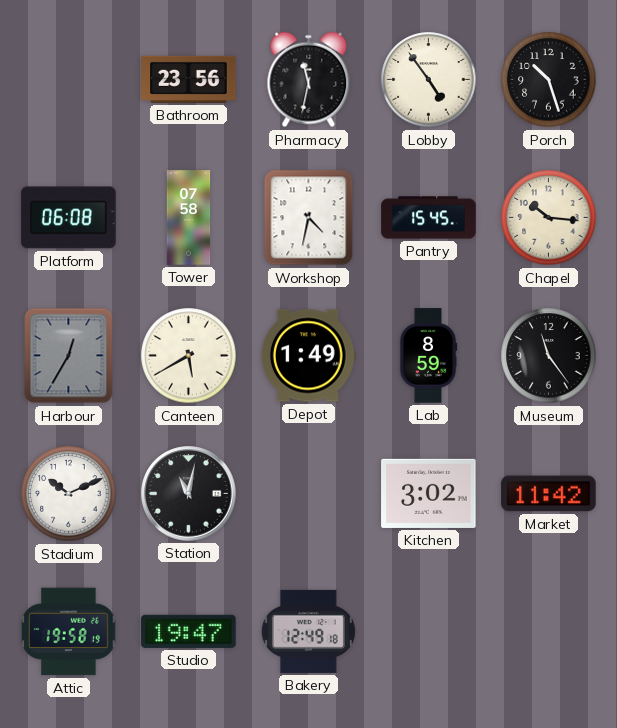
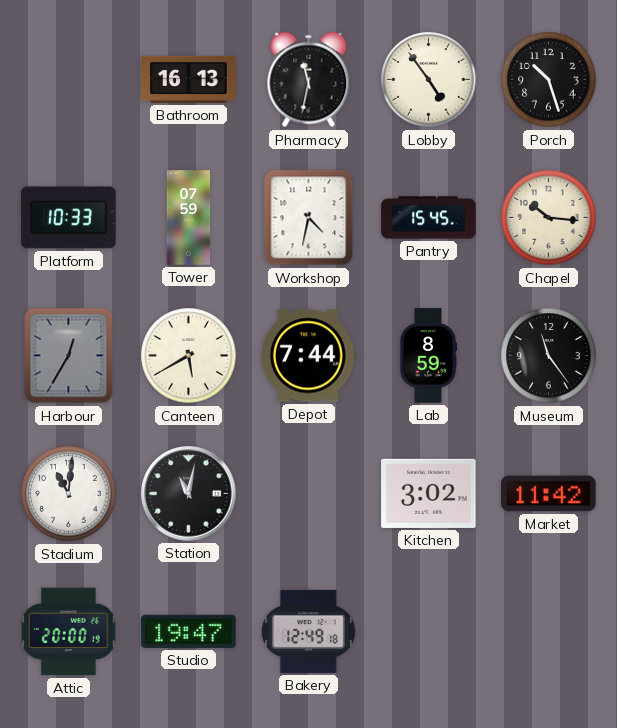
Bathroom: 23:56 -> 16:13
Platform: 06:08 -> 10:33
Tower: 07:58 -> 07:59
Depot: 1:49 -> 7:44
Stadium: 10:11 -> 11:01
Attic: 19:58 -> 20:00
